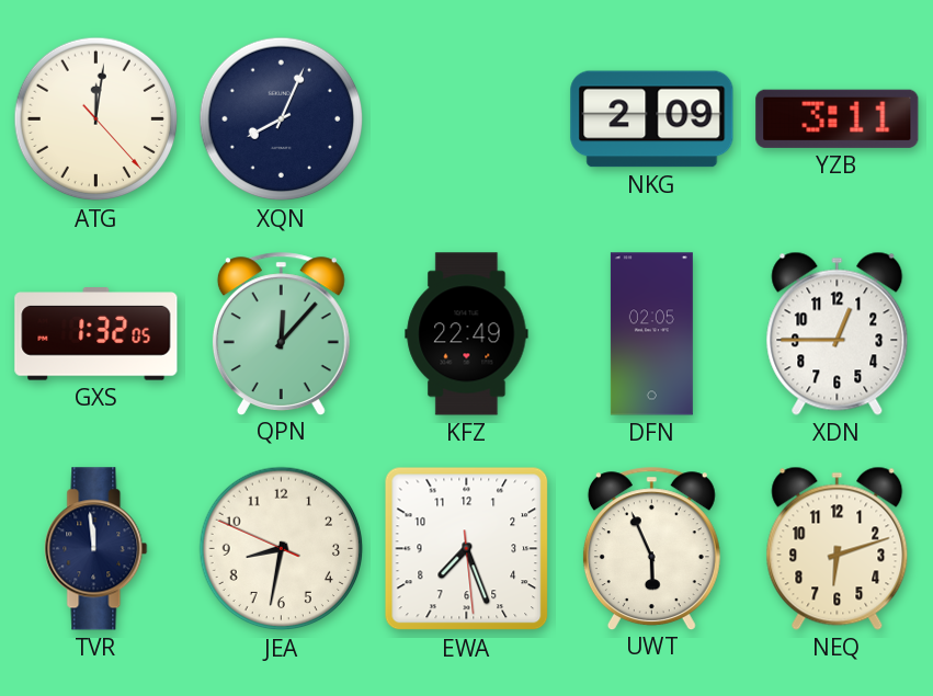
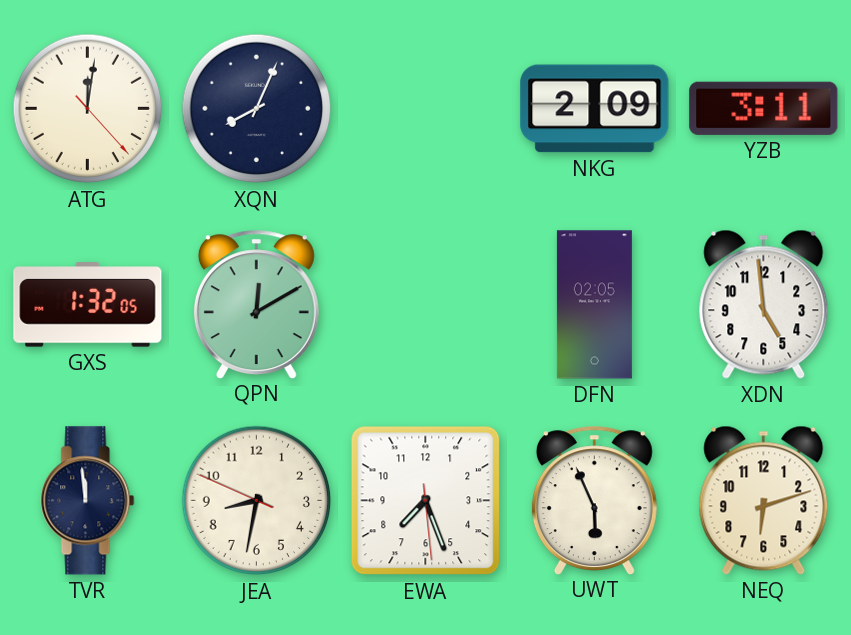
QPN: 12:07 -> 12:10
KFZ: 22:49 -> none
XDN: 12:45 -> 4:59
